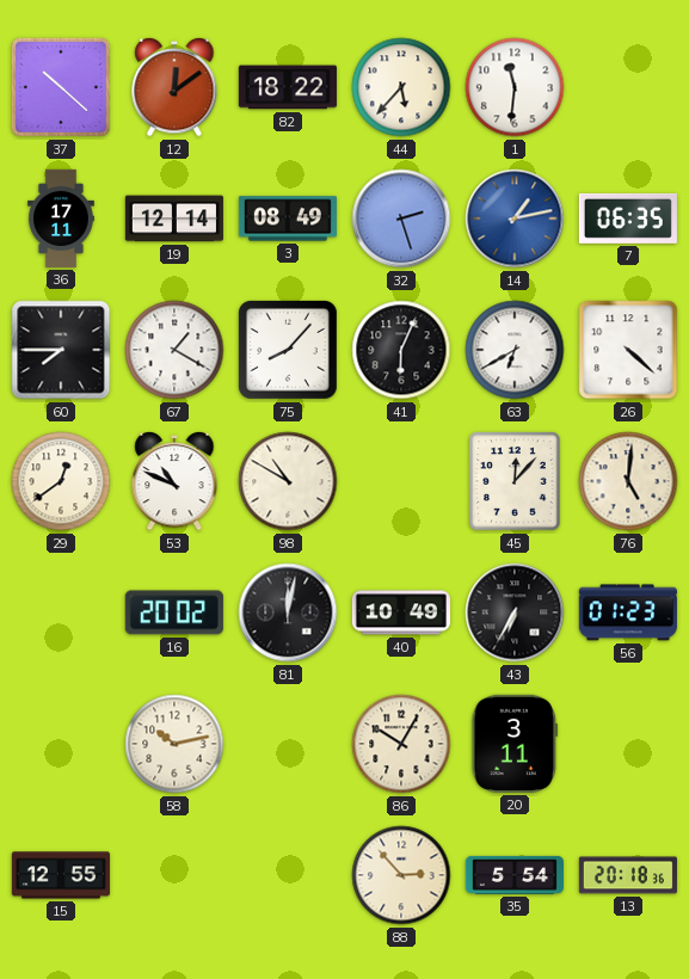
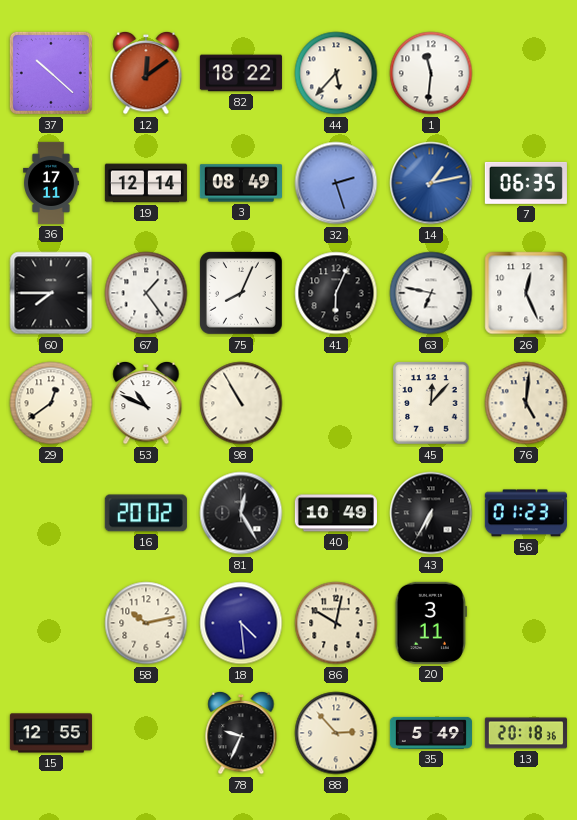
67: 1:20 -> 1:24
75: 8:07 -> 8:04
63: 6:40 -> 6:47
26: 4:22 -> 12:26
98: 10:50 -> 10:55
81: 12:02 -> 12:25
18: none -> 4:29
86: 10:05 -> 10:02
78: none -> 9:34
35: 5:54 -> 5:49
